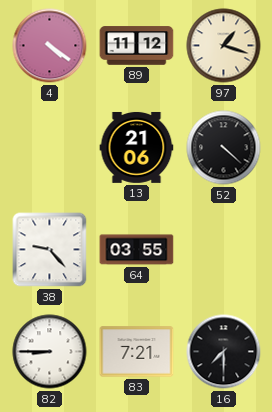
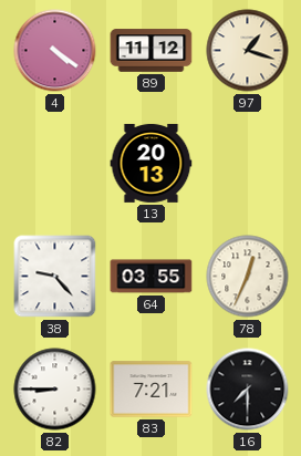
13: 21:06 -> 20:13
52: 4:22 -> none
78: none -> 12:34
